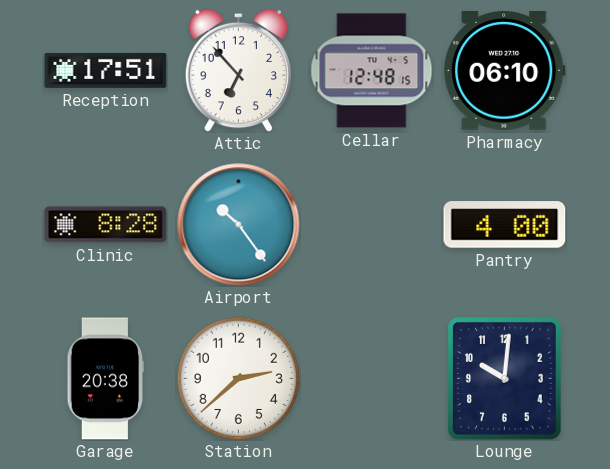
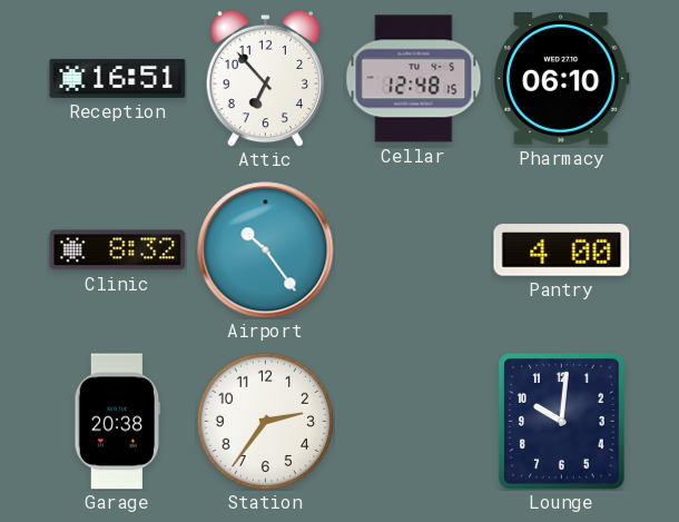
Reception: 17:51 -> 16:51
Clinic: 8:28 -> 8:32
Station: 2:38 -> 2:36
